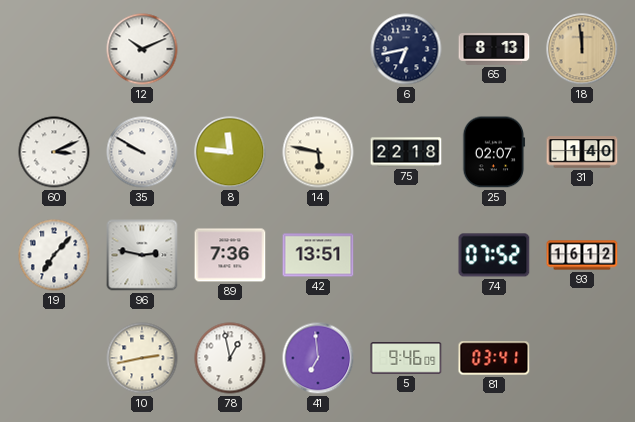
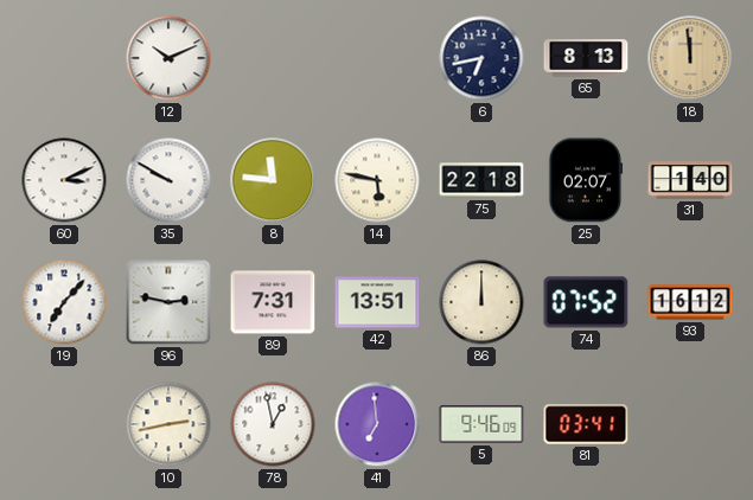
89: 7:36 -> 7:31
86: none -> 12:00
